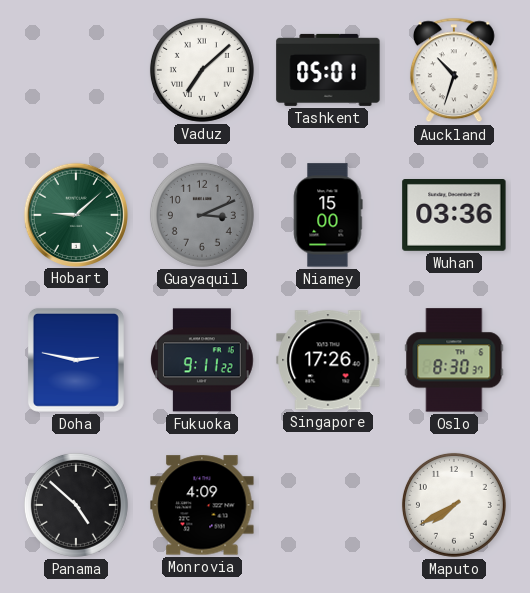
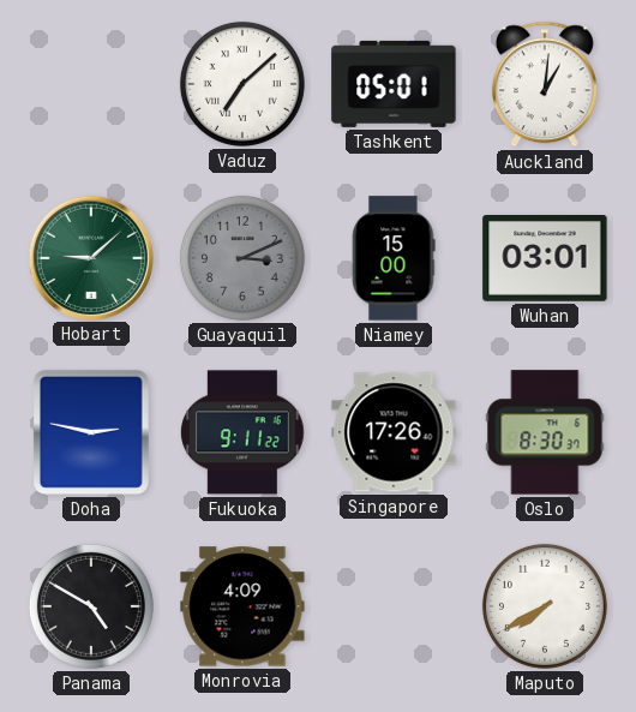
Auckland: 10:33 -> 1:01
Wuhan: 03:36 -> 03:01
Panama: 4:52 -> 4:50
